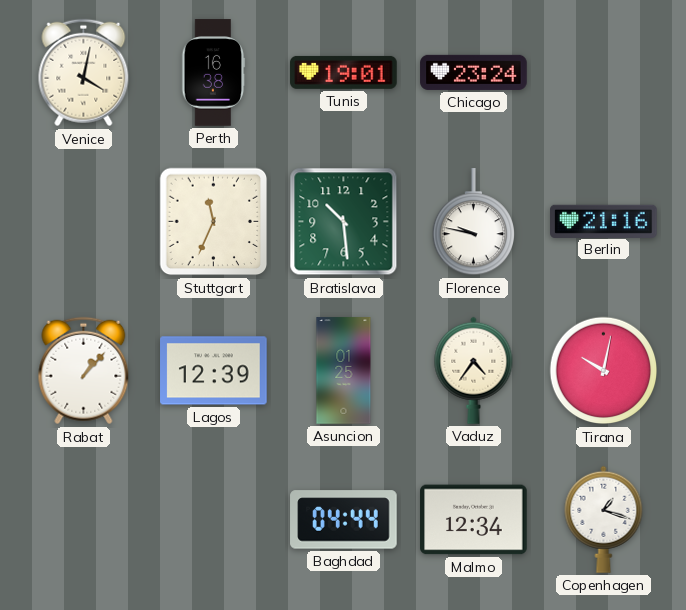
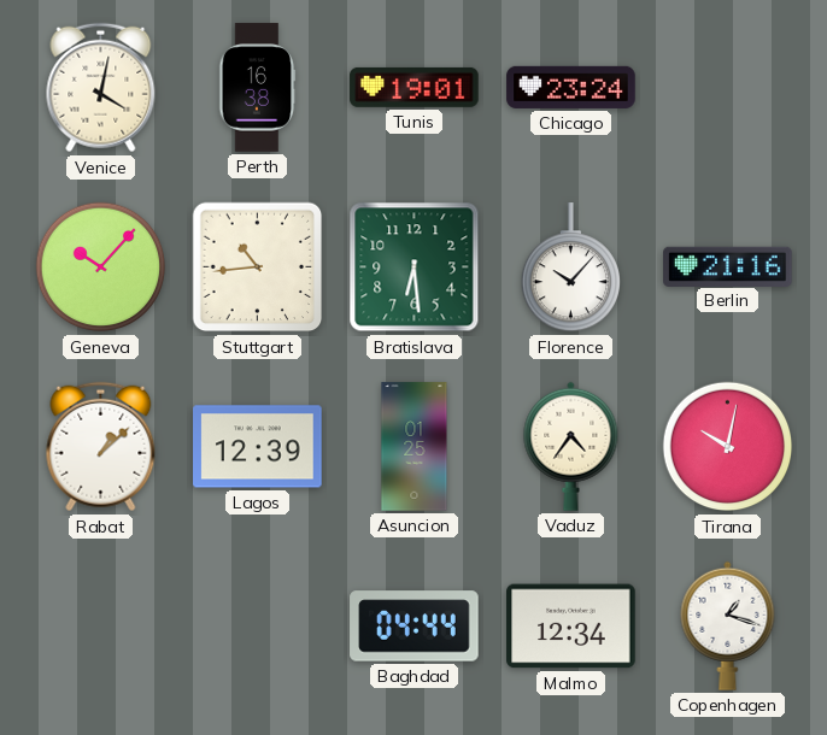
Geneva: none -> 10:07
Stuttgart: 11:34 -> 10:44
Bratislava: 10:29 -> 6:29
Florence: 9:47 -> 10:07
Rabat: 1:07 -> 1:08
